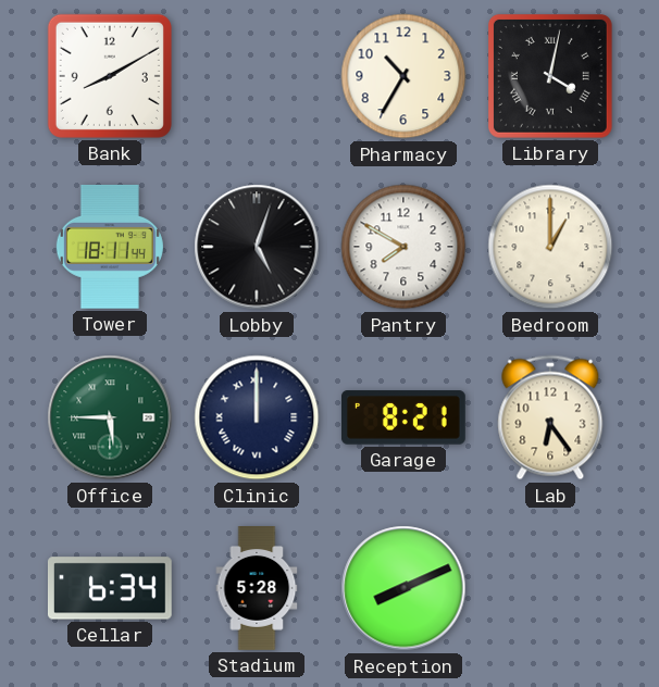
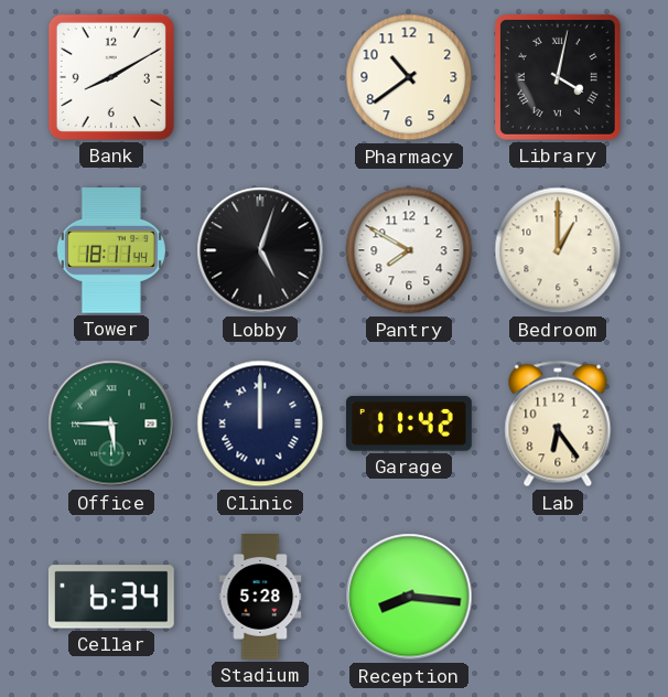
Pharmacy: 10:35 -> 10:39
Garage: 8:21 -> 11:42
Reception: 8:11 -> 8:16
